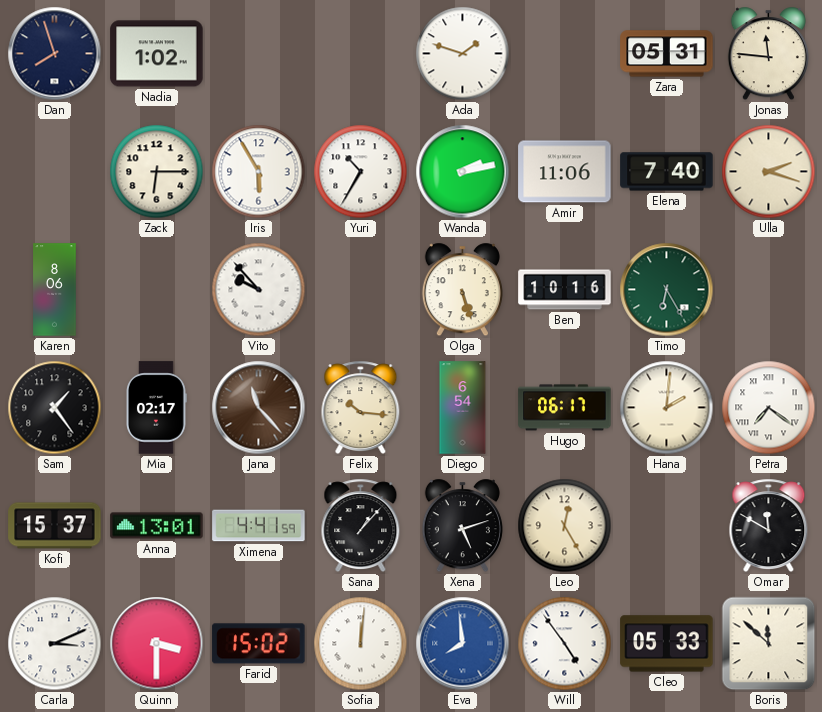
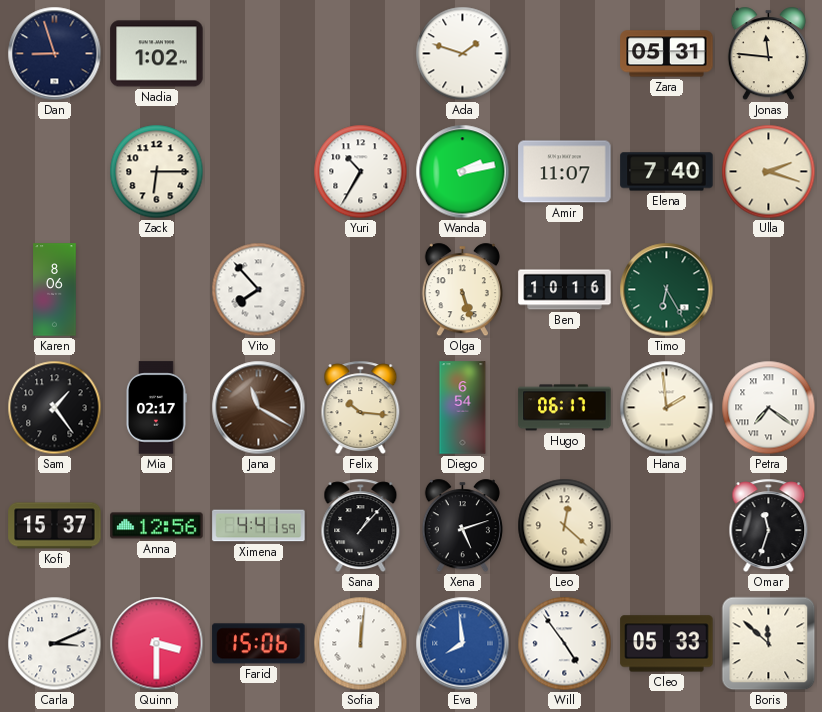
Dan: 7:57 -> 8:57
Iris: 5:55 -> none
Amir: 11:06 -> 11:07
Vito: 9:53 -> 7:53
Jana: 11:23 -> 11:20
Hana: 2:01 -> 1:59
Anna: 13:01 -> 12:56
Leo: 12:25 -> 12:22
Omar: 11:50 -> 11:33
Farid: 15:02 -> 15:06
